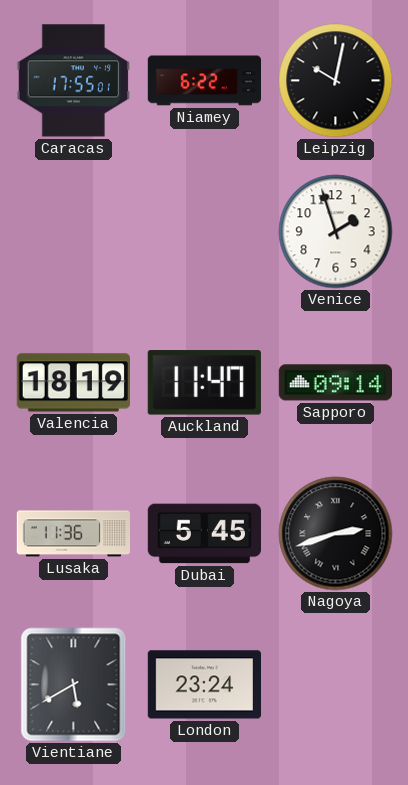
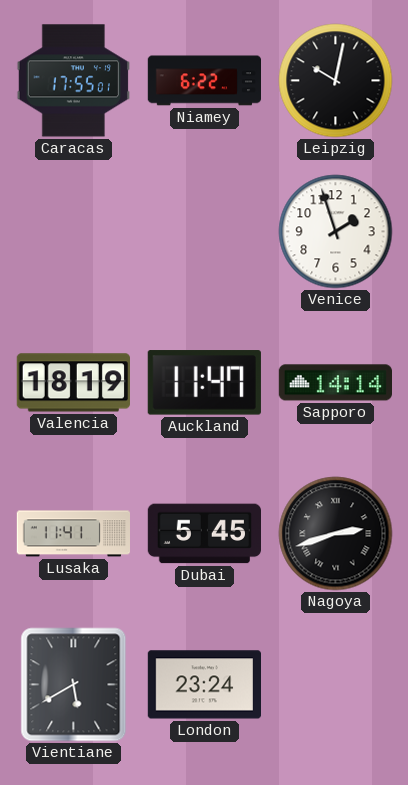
Sapporo: 09:14 -> 14:14
Lusaka: 11:36 -> 11:41
